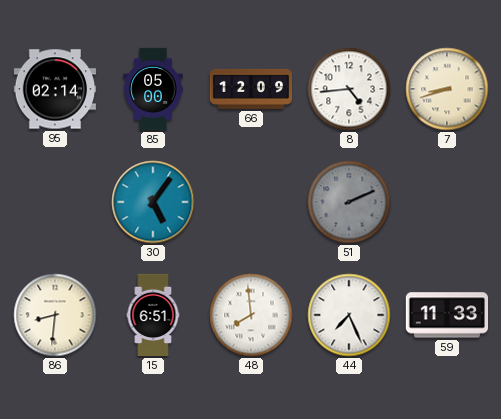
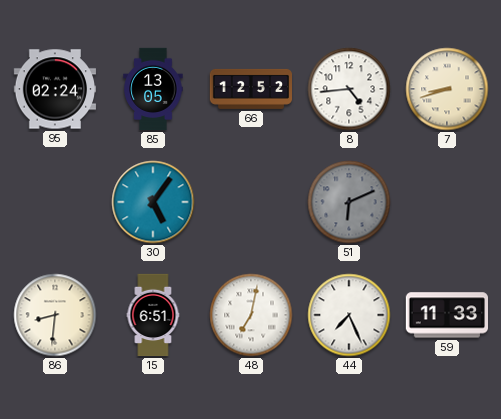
95: 02:14 -> 02:24
85: 05:00 -> 13:05
66: 12:09 -> 12:52
51: 2:11 -> 6:11
48: 7:59 -> 7:02
